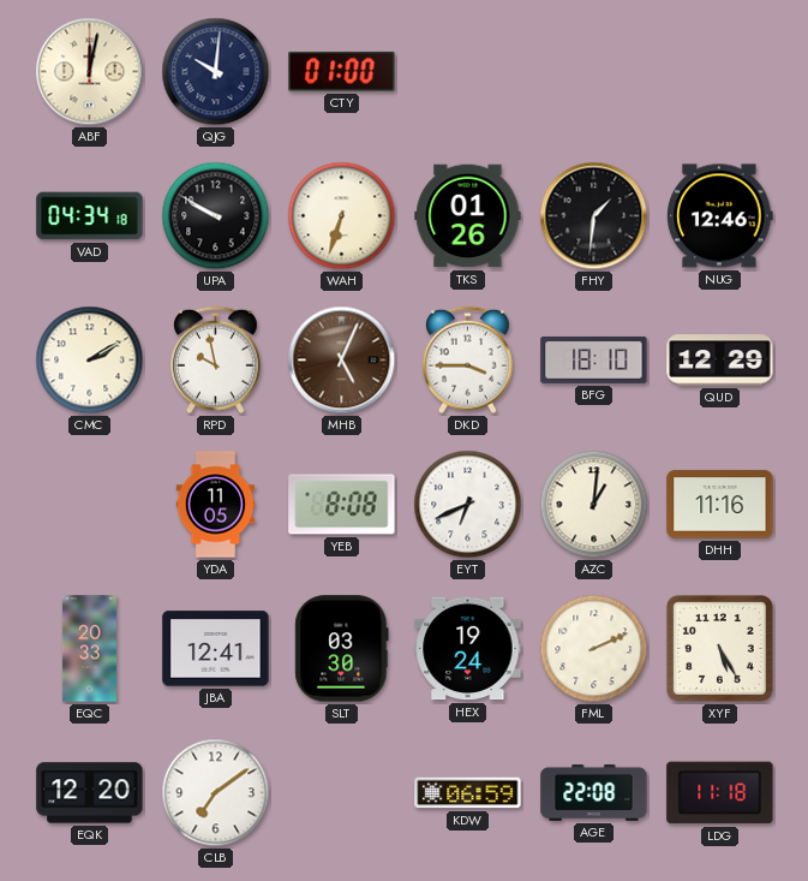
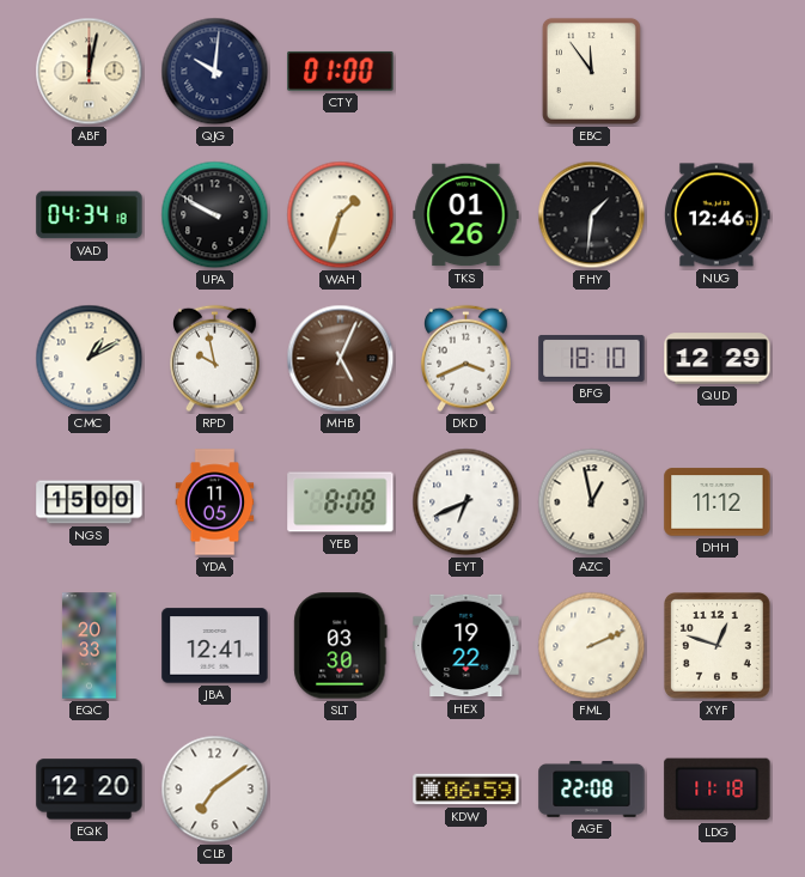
EBC: none -> 11:54
WAH: 6:33 -> 1:33
CMC: 2:10 -> 1:10
DKD: 3:45 -> 3:41
NGS: none -> 15:00
AZC: 1:01 -> 12:58
DHH: 11:16 -> 11:12
HEX: 19:24 -> 19:22
XYF: 5:25 -> 12:48
